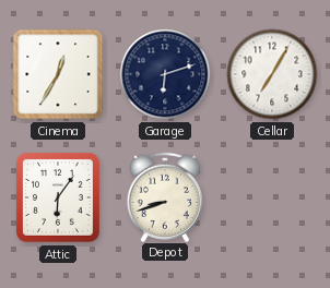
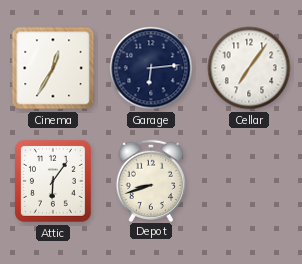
Garage: 6:12 -> 6:14
Cellar: 7:05 -> 7:06
